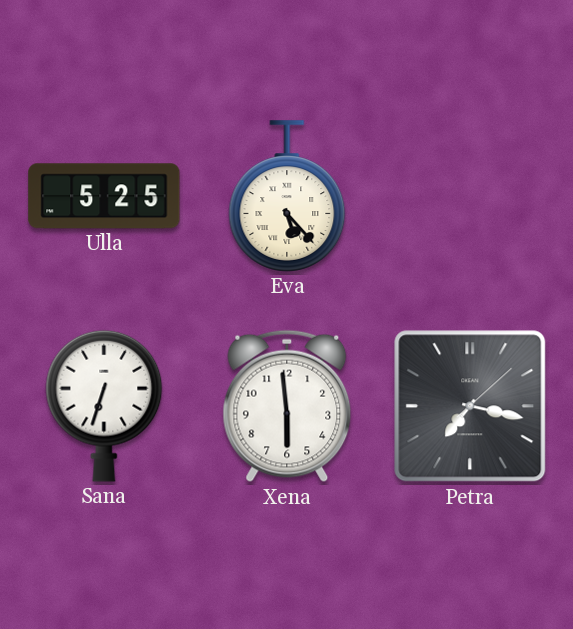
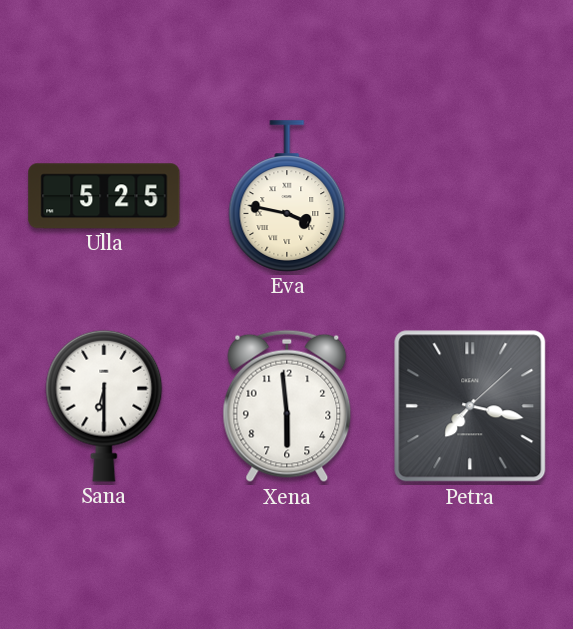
Eva: 5:23 -> 3:47
Sana: 6:33 -> 6:30
